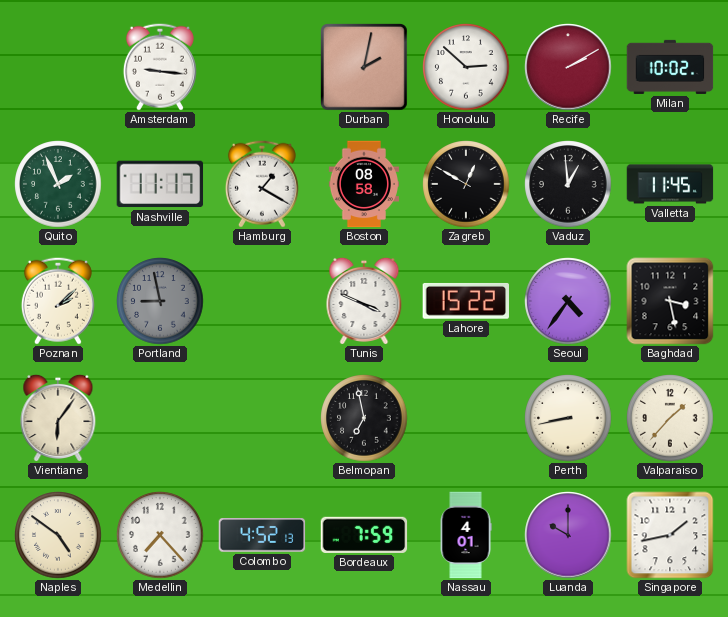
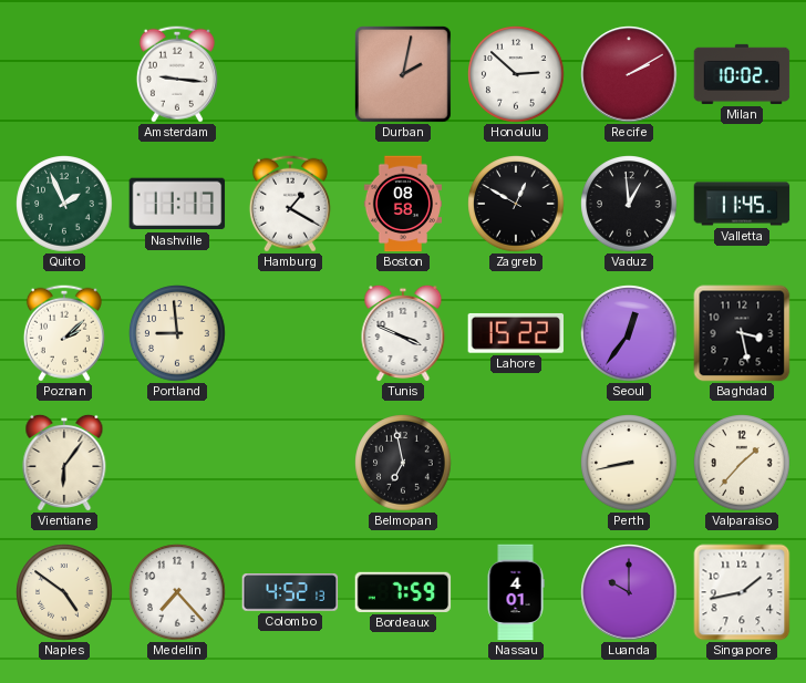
Portland: 8:58 -> 8:59
Portland dial: grey -> cream
Seoul: 4:36 -> 12:36
